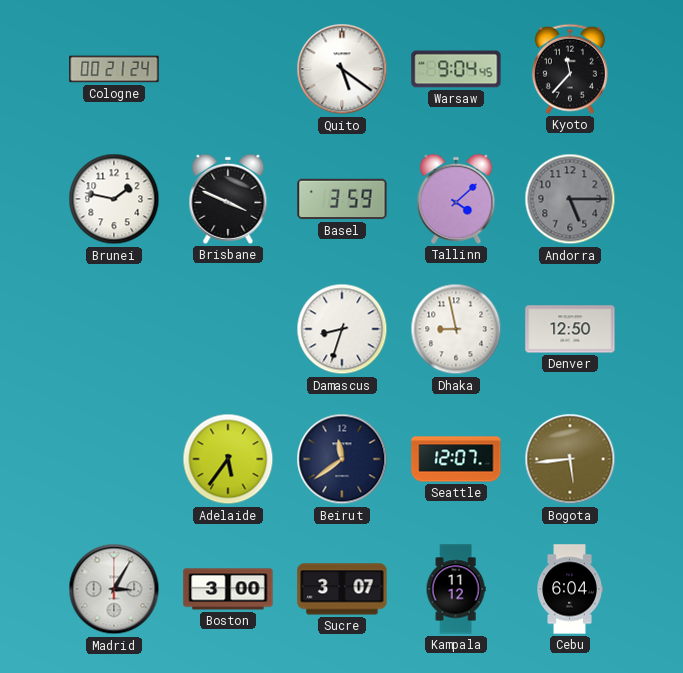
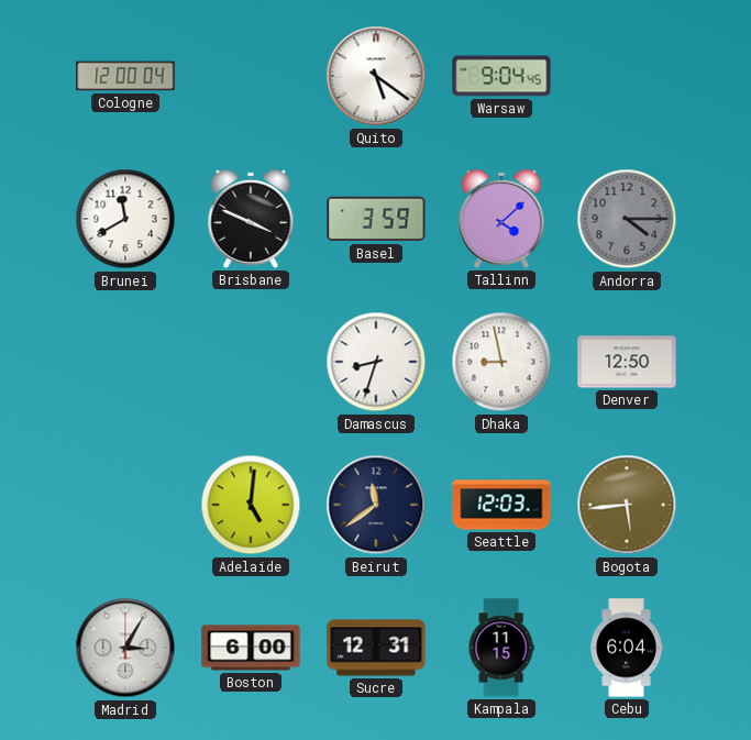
Cologne: 00:21 -> 12:00
Kyoto: 11:37 -> none
Brunei: 1:47 -> 11:40
Andorra: 5:15 -> 4:15
Adelaide: 5:36 -> 5:01
Seattle: 12:07 -> 12:03
Boston: 3:00 -> 6:00
Sucre: 3:07 -> 12:31
Kampala: 11:12 -> 11:15
